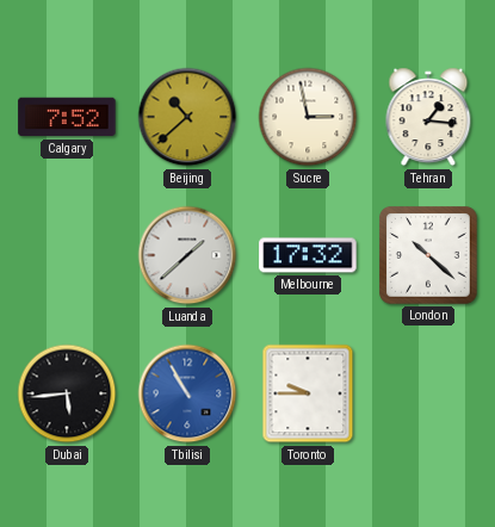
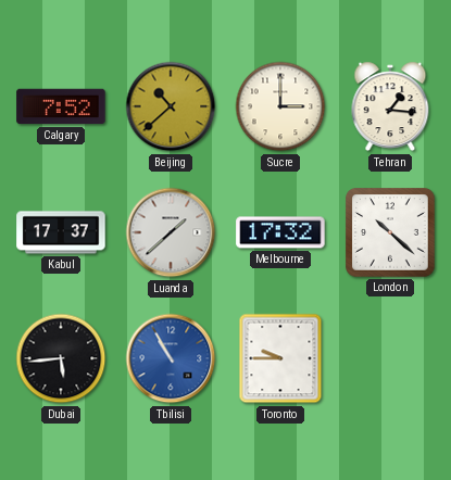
Sucre: 2:58 -> 3:00
Kabul: none -> 17:37
